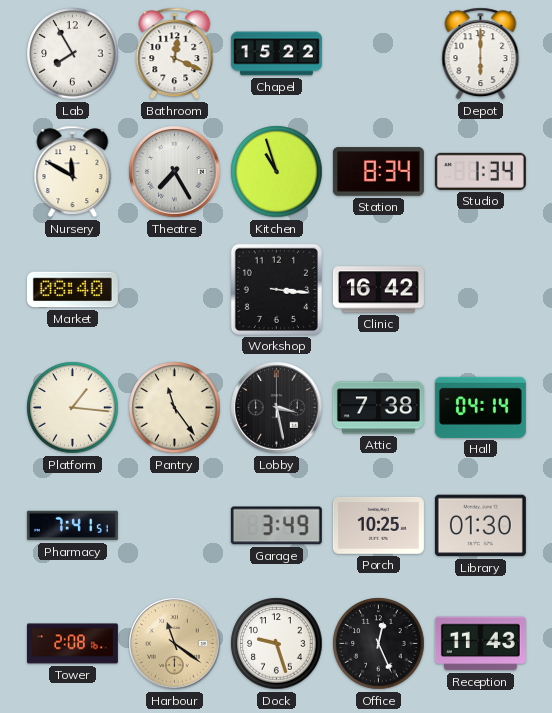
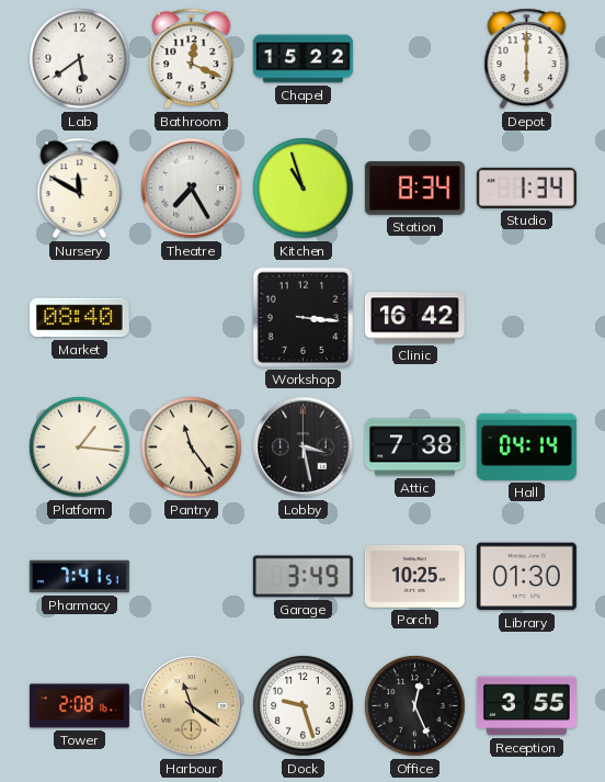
Lab: 7:55 -> 5:39
Reception: 11:43 -> 3:55
